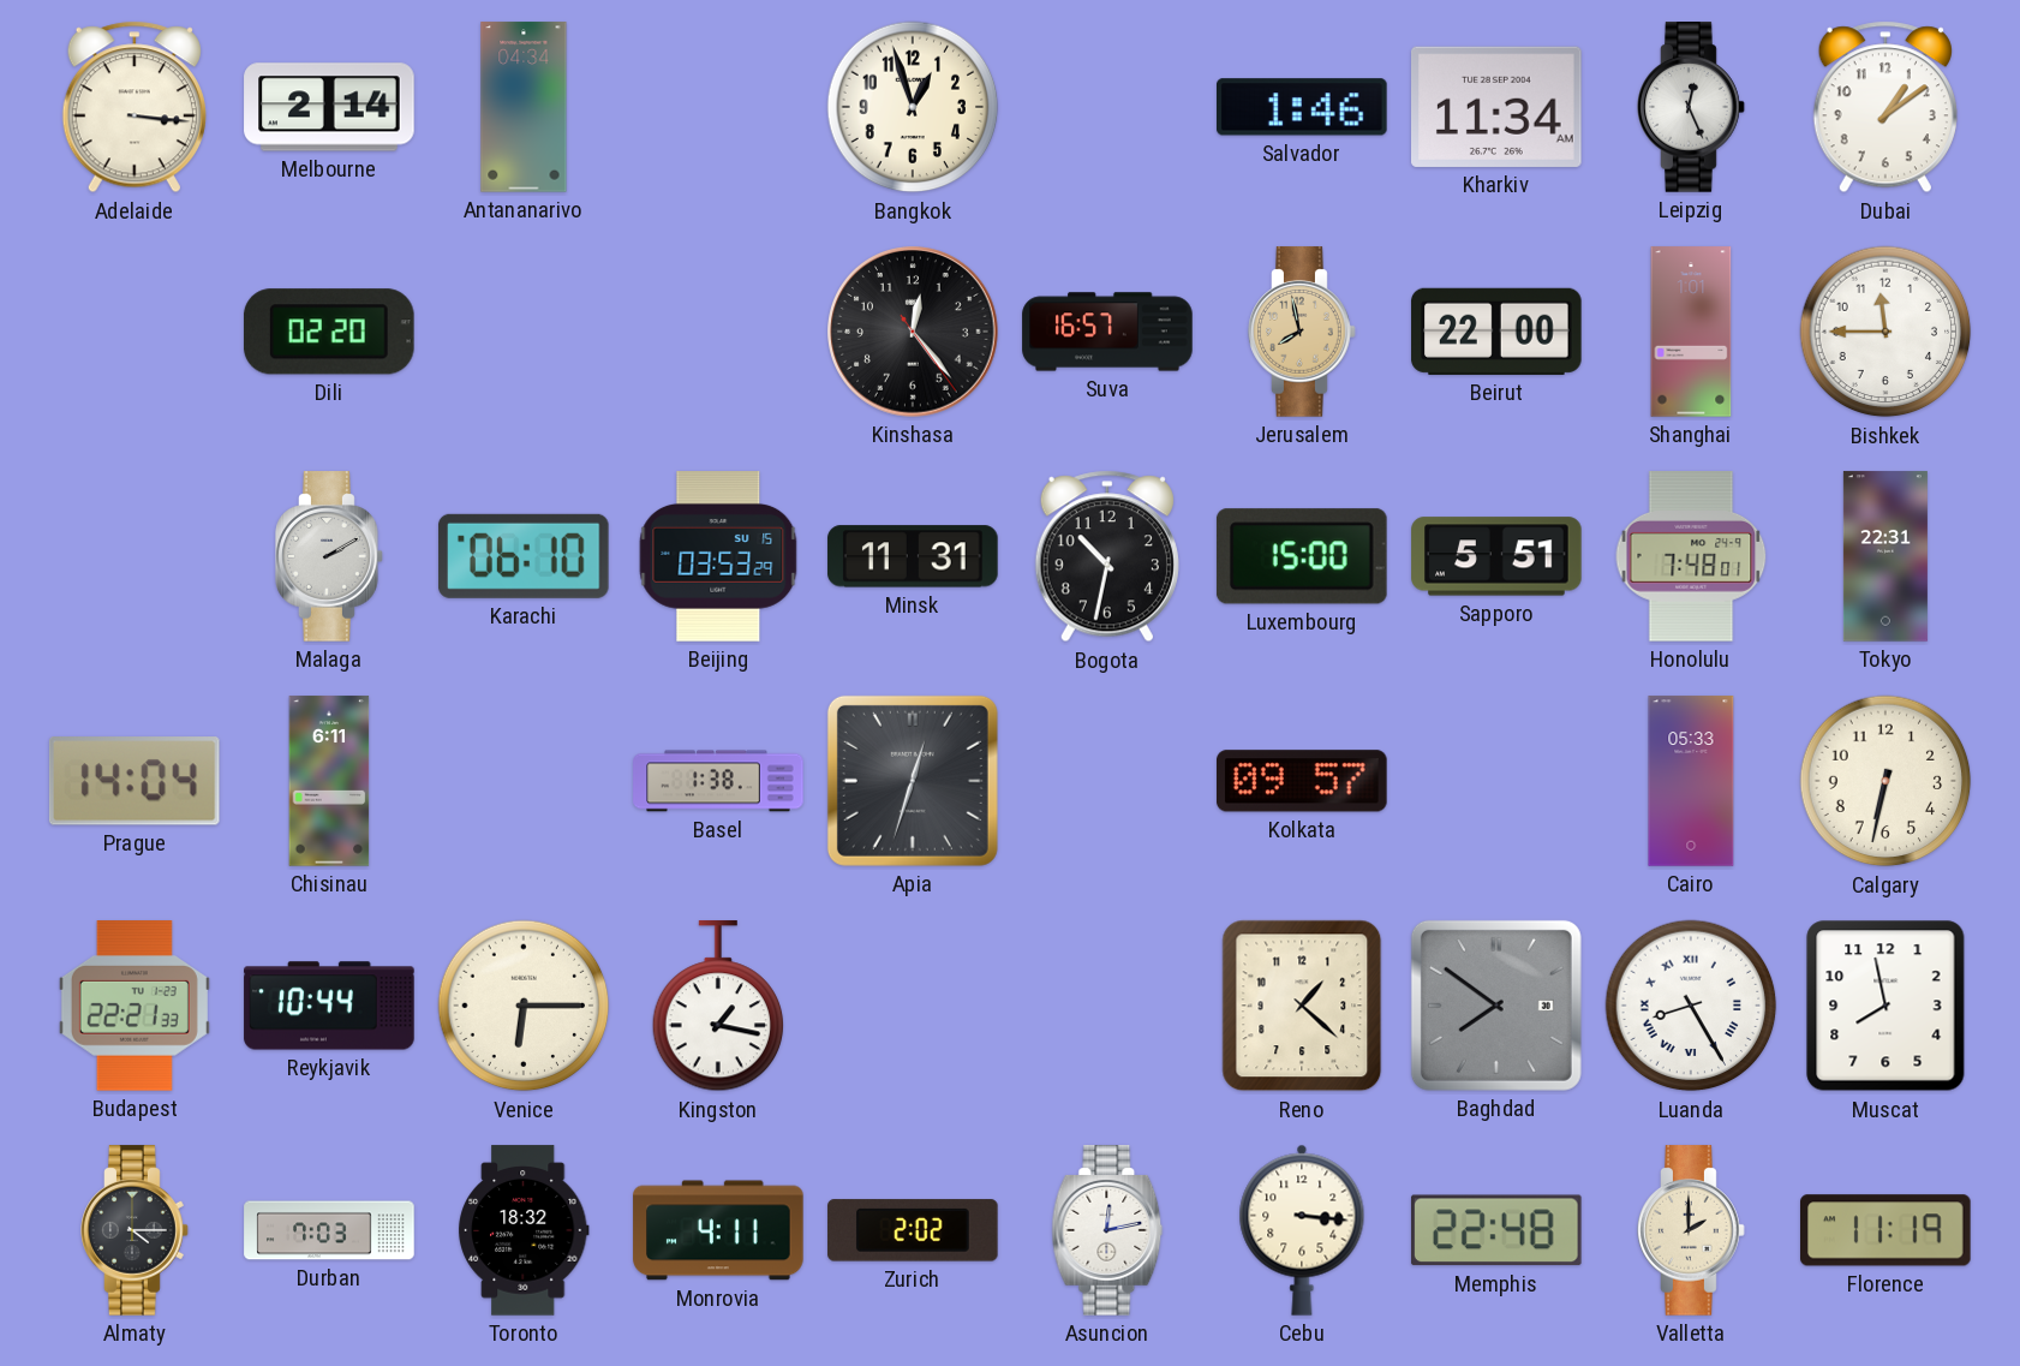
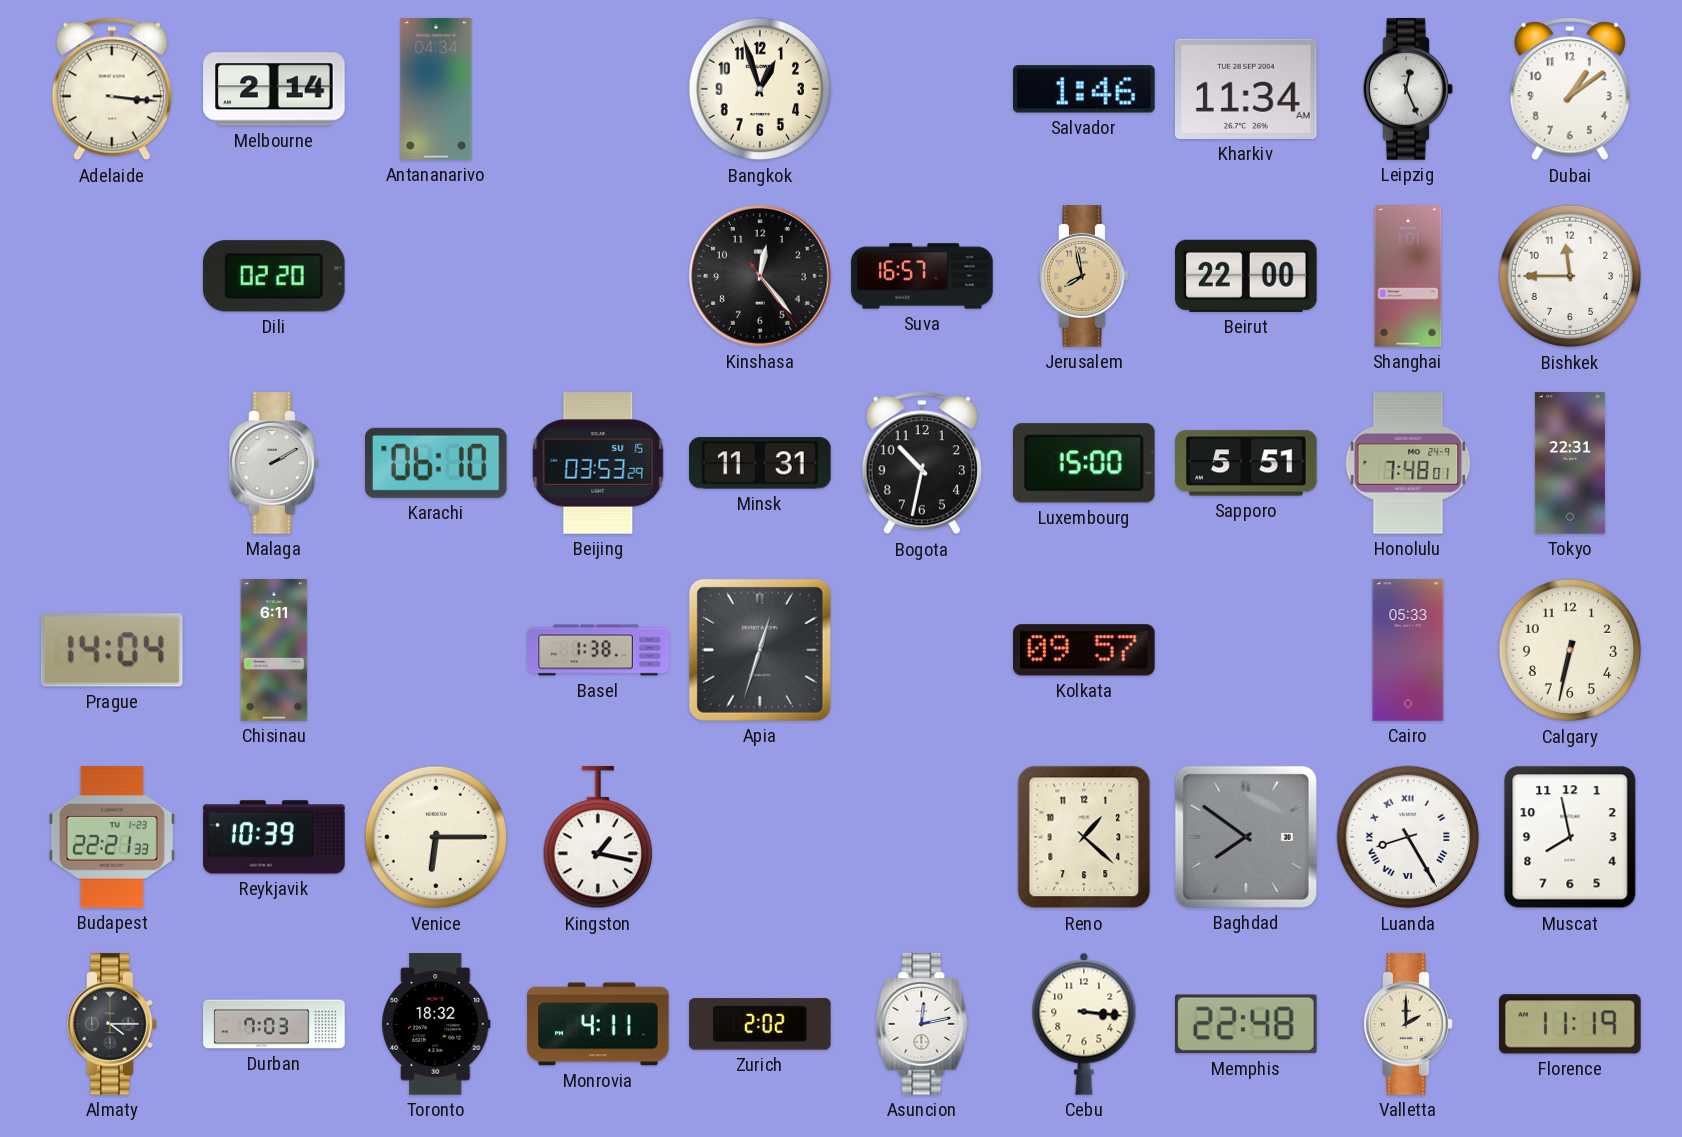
Reykjavik: 10:44 -> 10:39
